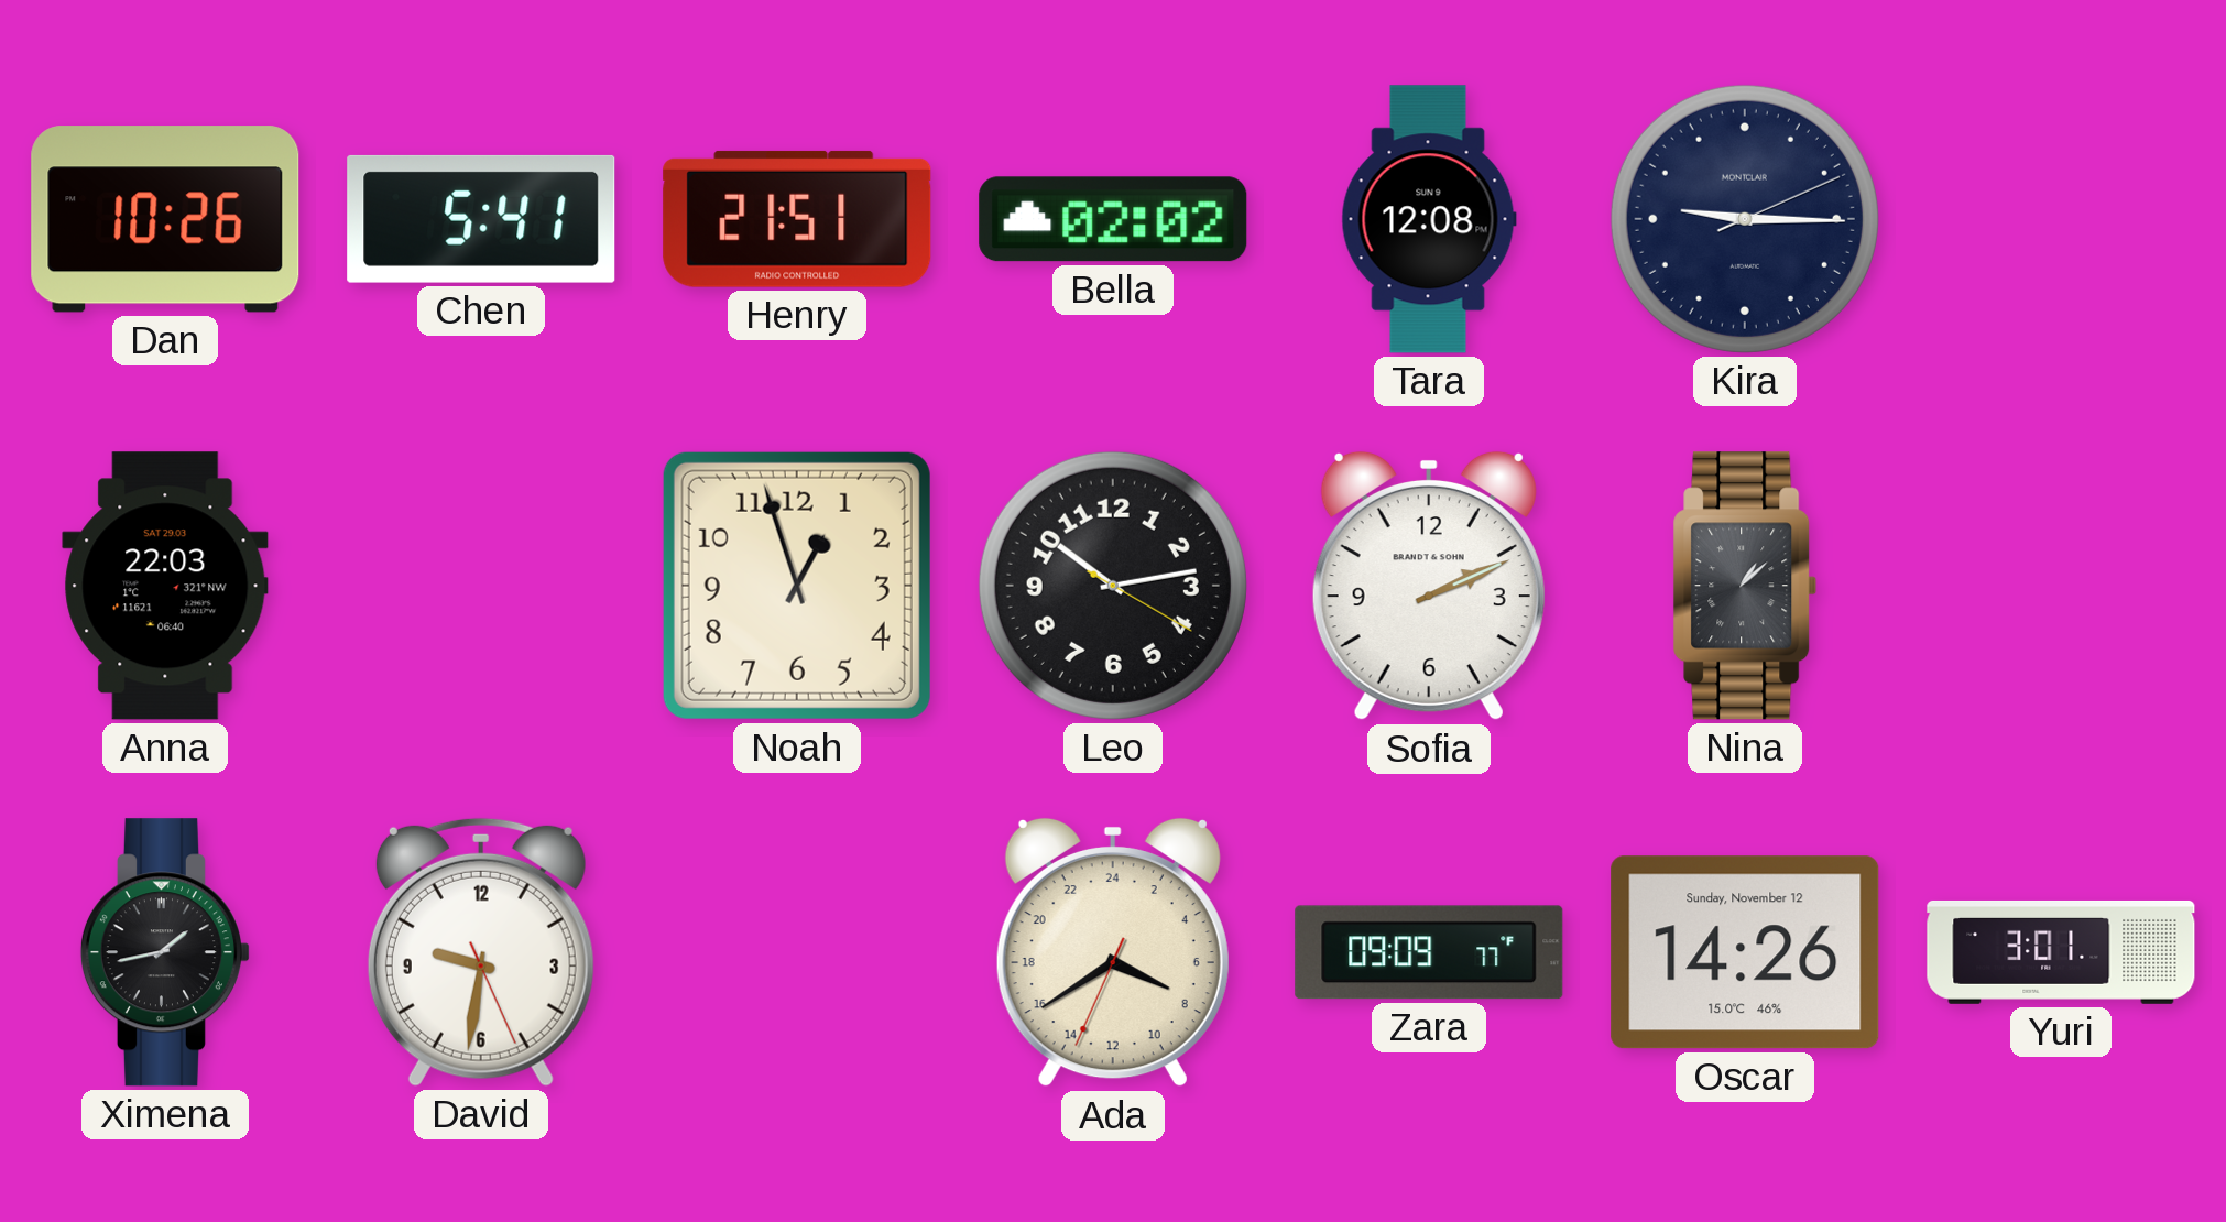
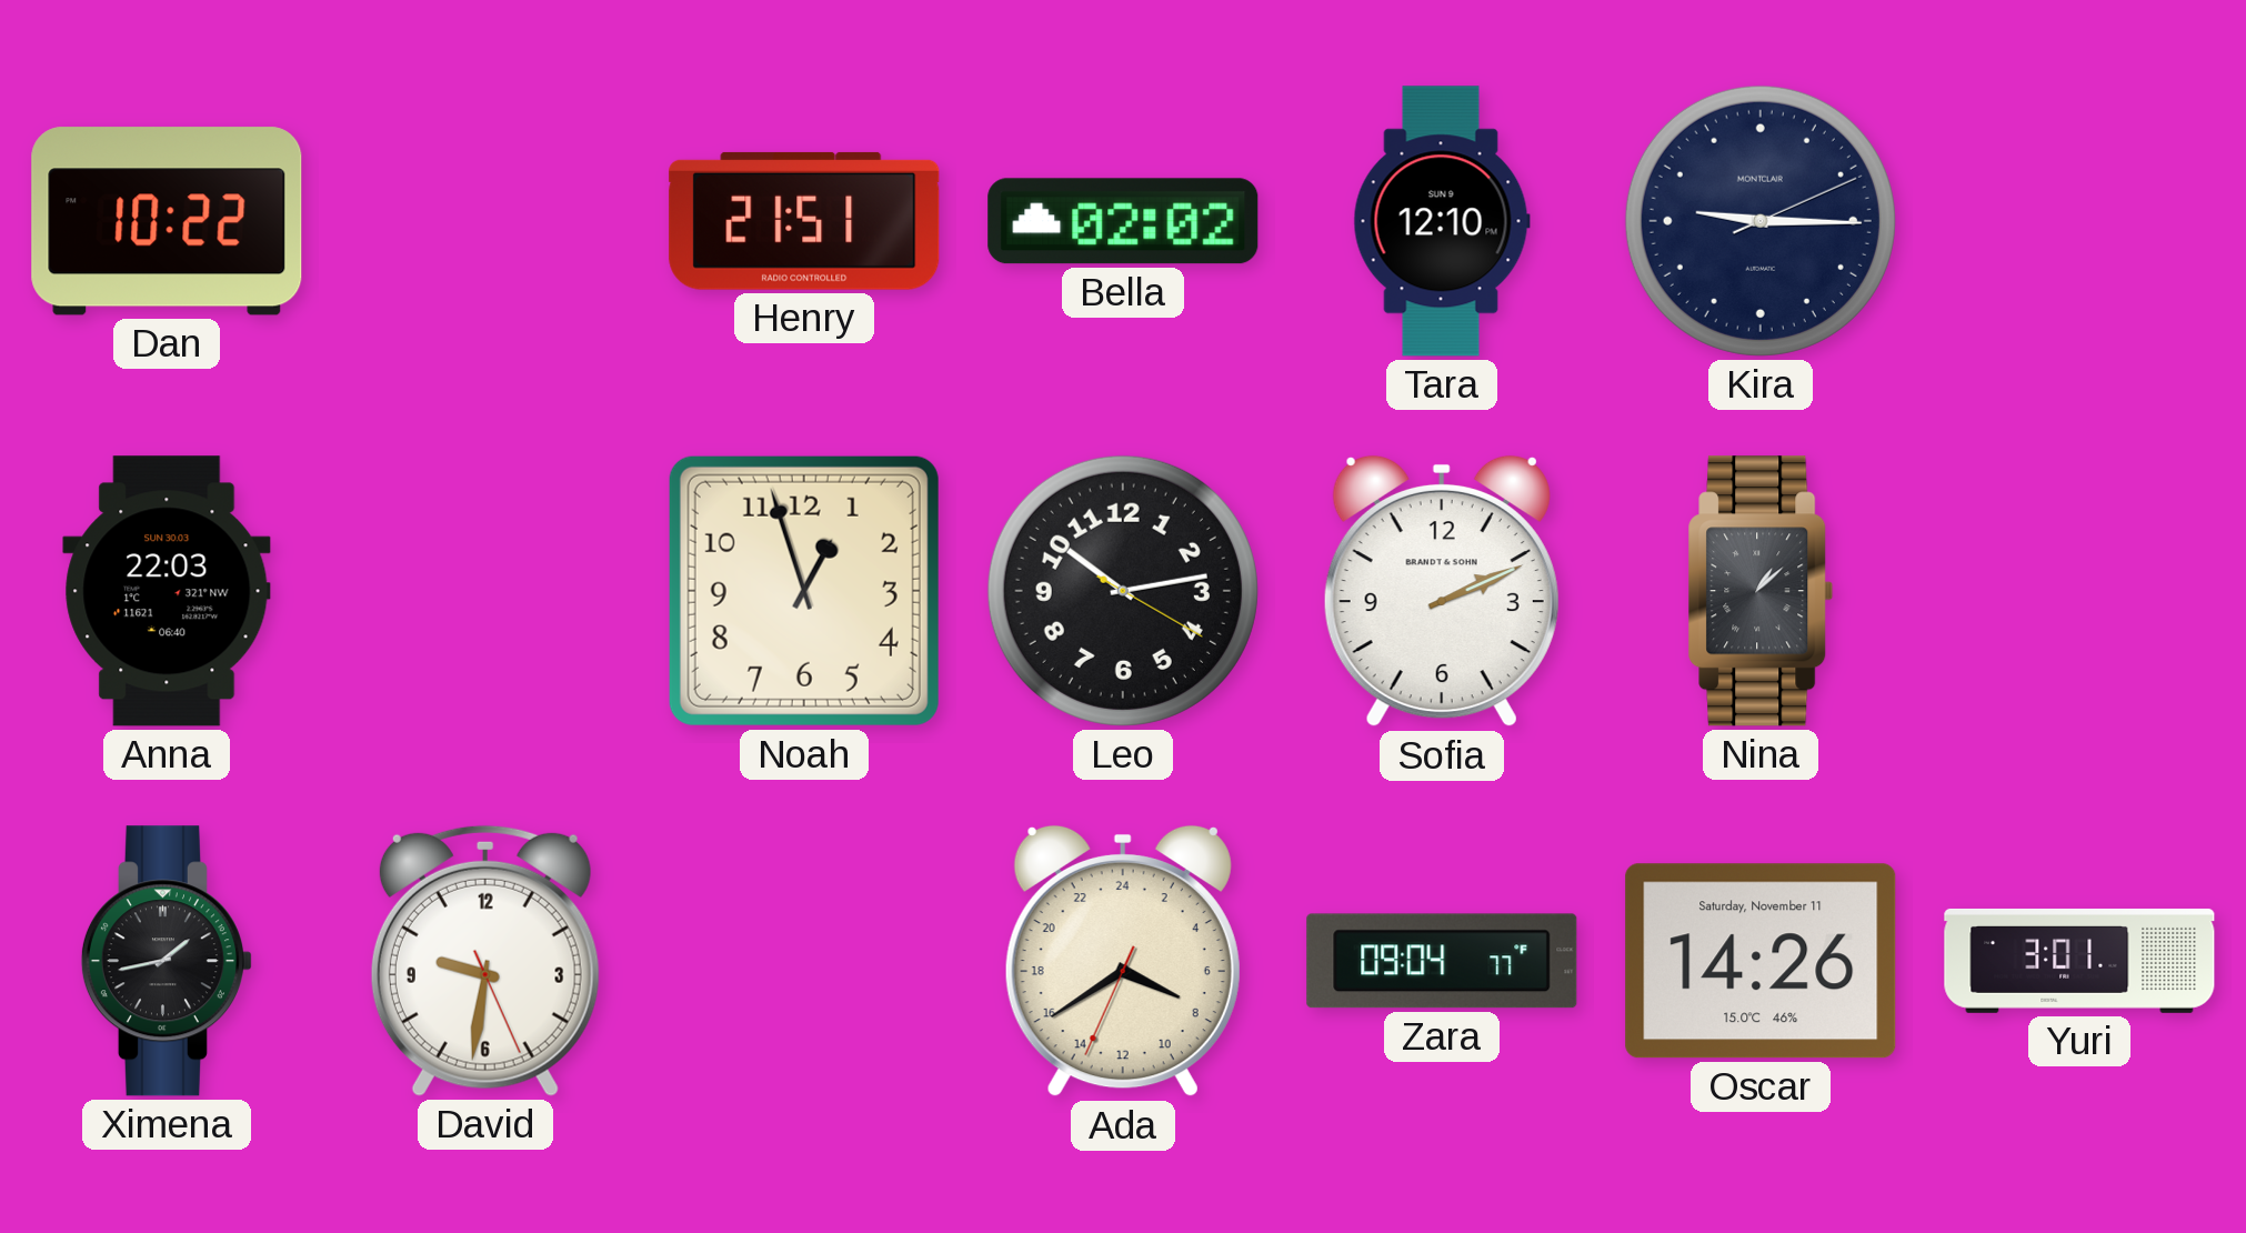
Dan: 10:26 -> 10:22
Chen: 5:41 -> none
Tara: 12:08 -> 12:10
Anna date: SAT 29.03 -> SUN 30.03
Zara: 09:09 -> 09:04
Oscar date: Sunday, November 12 -> Saturday, November 11
